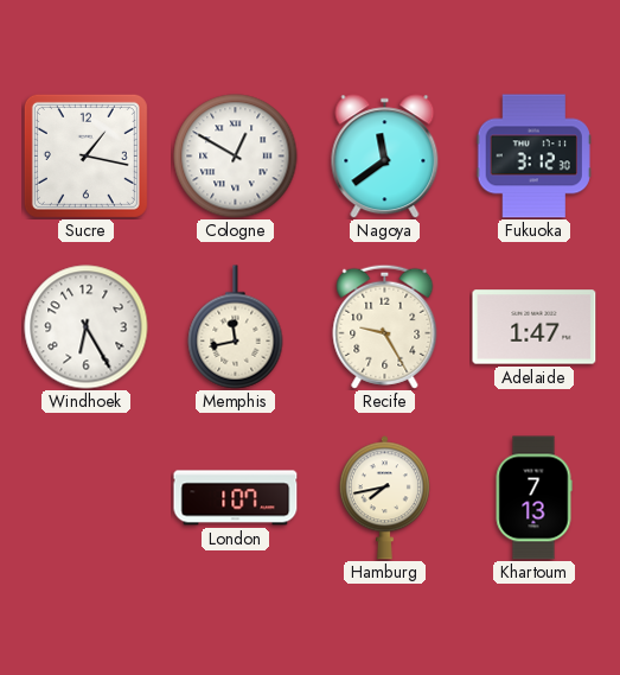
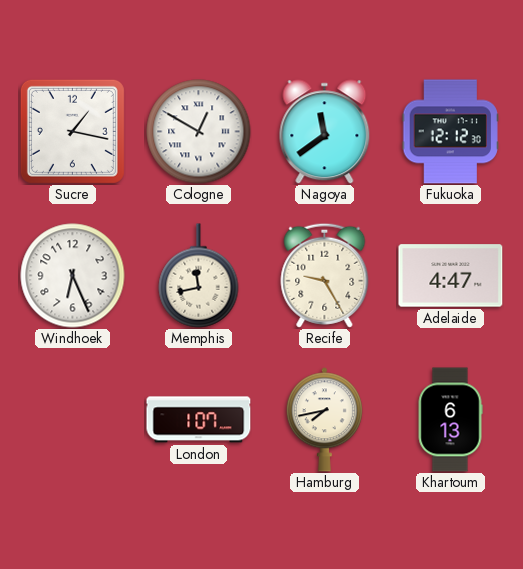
Fukuoka: 3:12 -> 12:12
Windhoek: 6:25 -> 6:26
Adelaide: 1:47 -> 4:47
Khartoum: 7:13 -> 6:13
